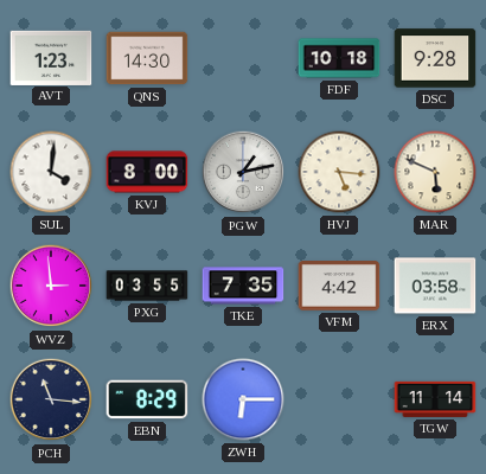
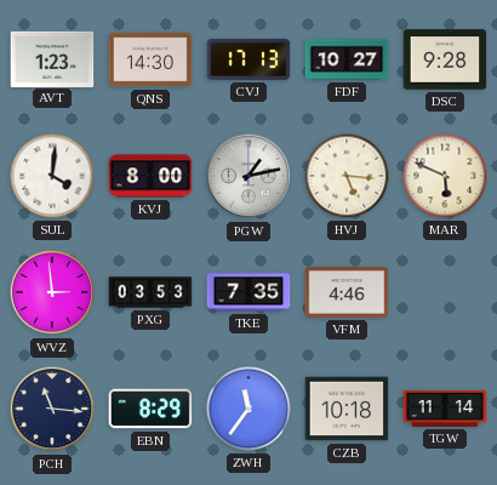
CVJ: none -> 17:13
FDF: 10:18 -> 10:27
PXG: 03:55 -> 03:53
VFM: 4:42 -> 4:46
ERX: 03:58 -> none
ZWH: 6:15 -> 11:36
CZB: none -> 10:18
